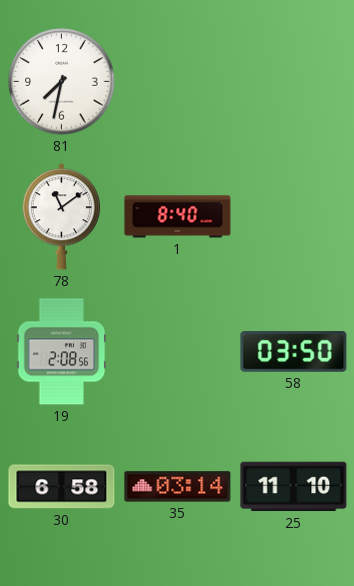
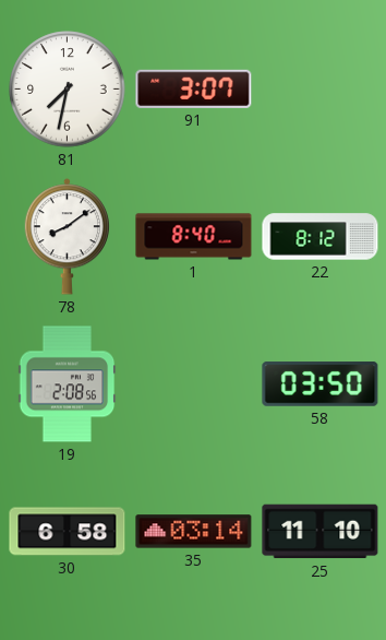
91: none -> 3:07
78: 11:09 -> 8:09
22: none -> 8:12
